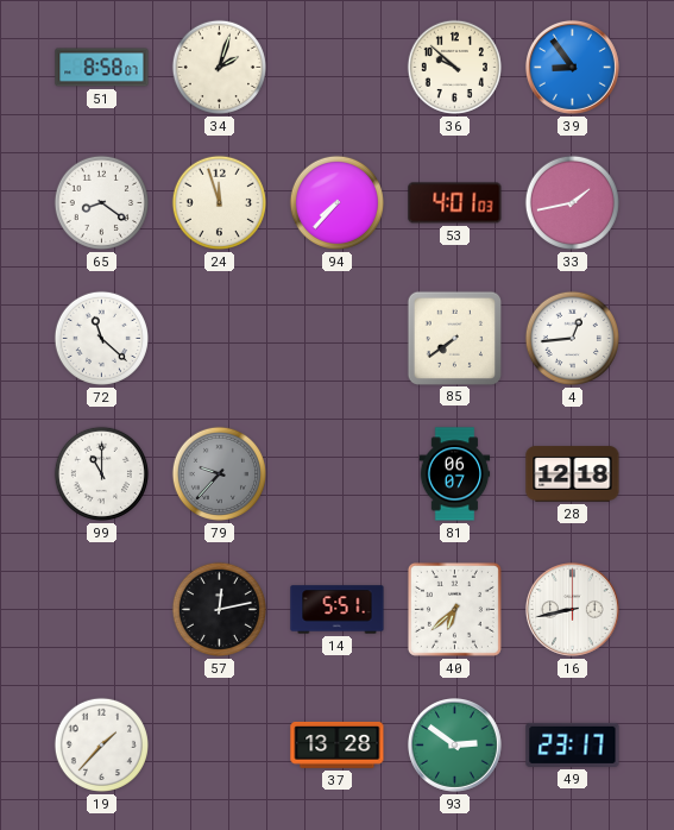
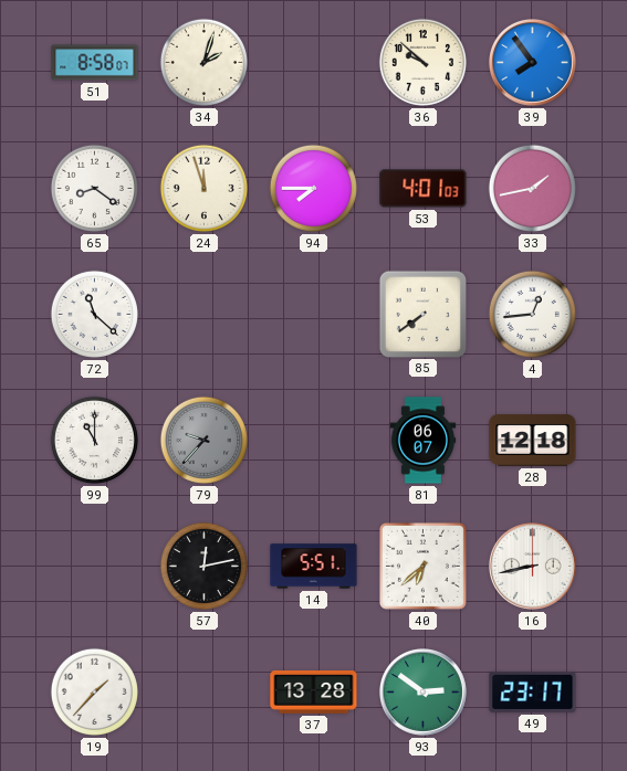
39: 8:54 -> 7:54
94: 7:37 -> 7:45
